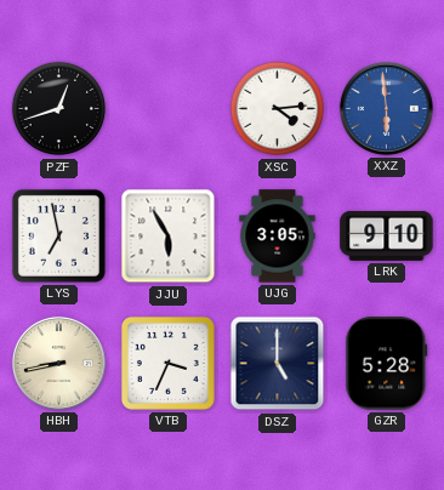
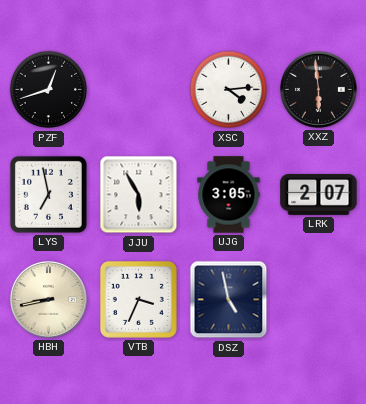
XXZ dial: blue -> black
LRK: 9:10 -> 2:07
DSZ: 5:00 -> 4:58
GZR: 5:28 -> none
